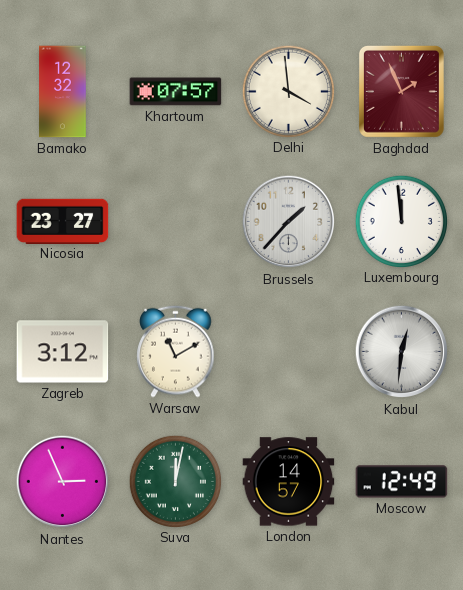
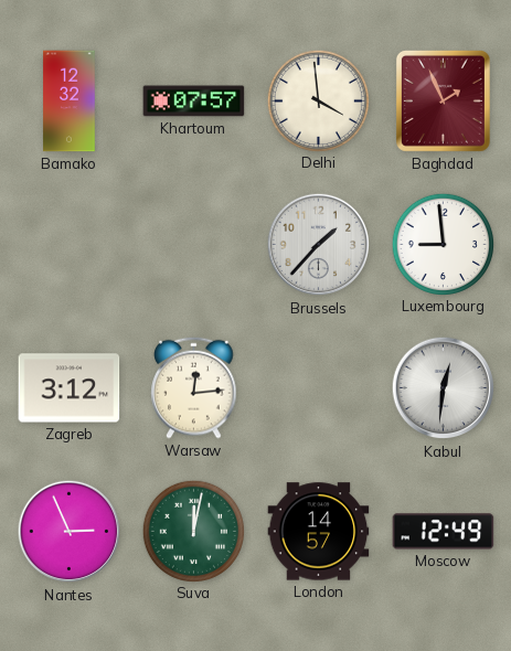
Nicosia: 23:27 -> none
Luxembourg: 11:59 -> 8:59
Warsaw: 11:10 -> 12:14
